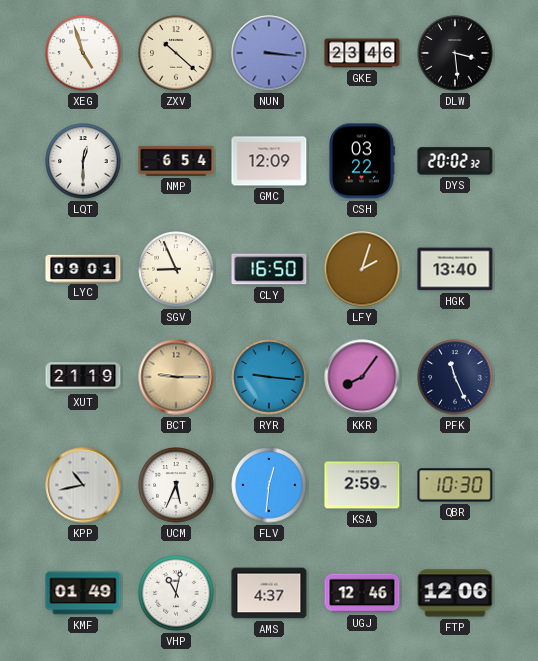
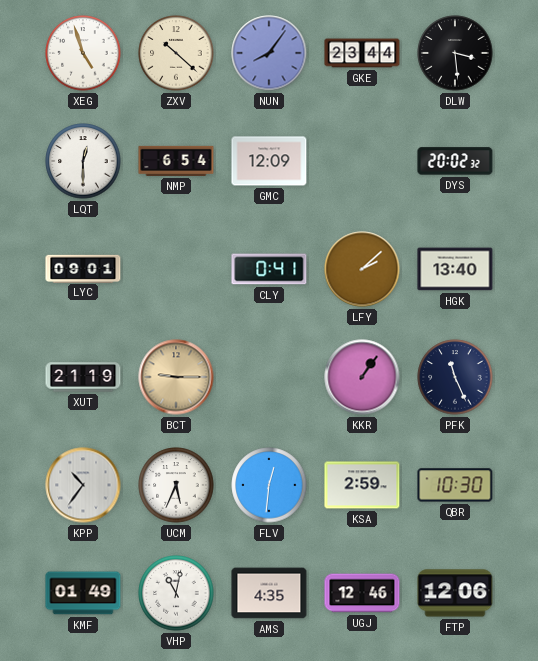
NUN: 3:16 -> 8:06
GKE: 23:46 -> 23:44
CSH: 03:22 -> none
SGV: 8:56 -> none
CLY: 16:50 -> 0:41
LFY: 2:03 -> 2:08
RYR: 9:16 -> none
KKR: 8:06 -> 1:06
KPP: 10:43 -> 10:36
AMS: 4:37 -> 4:35
